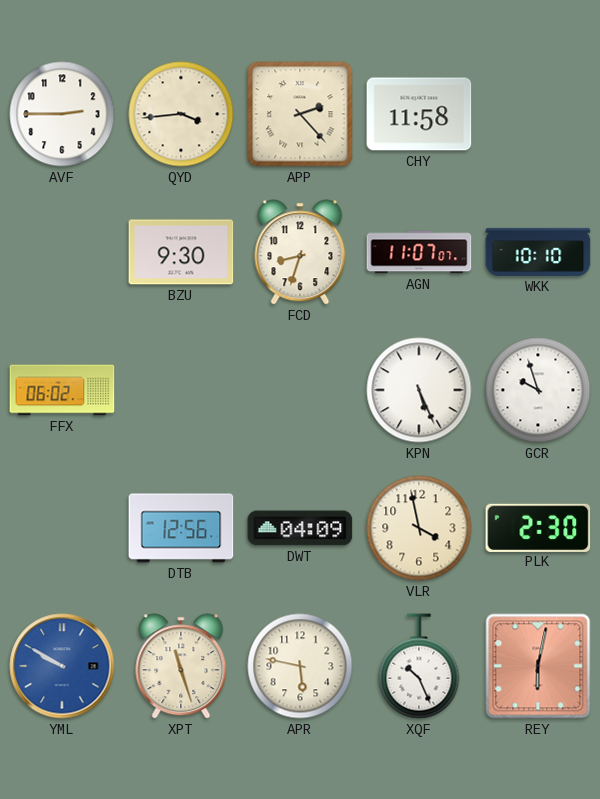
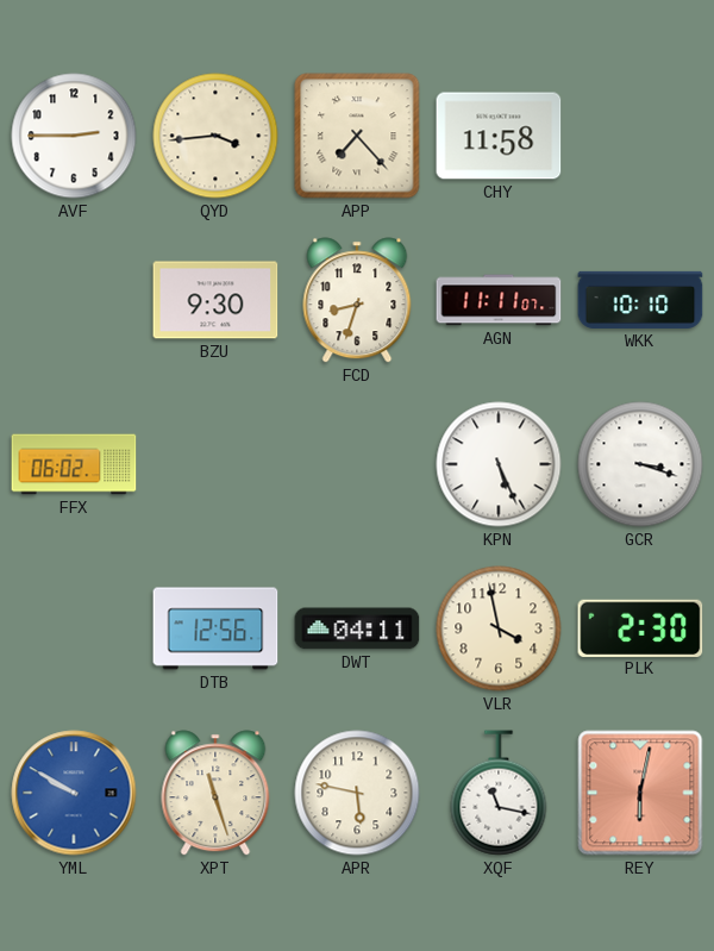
APP: 2:23 -> 7:23
AGN: 11:07 -> 11:11
GCR: 9:57 -> 3:18
DWT: 04:09 -> 04:11
XQF: 10:26 -> 11:17
